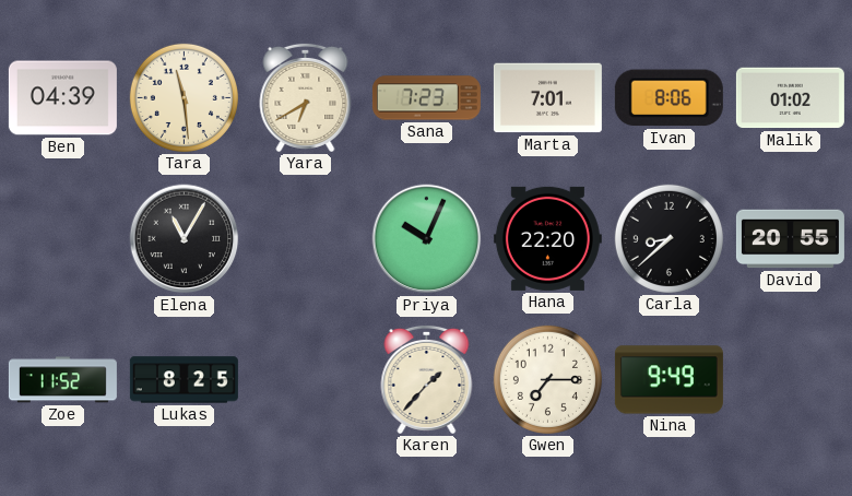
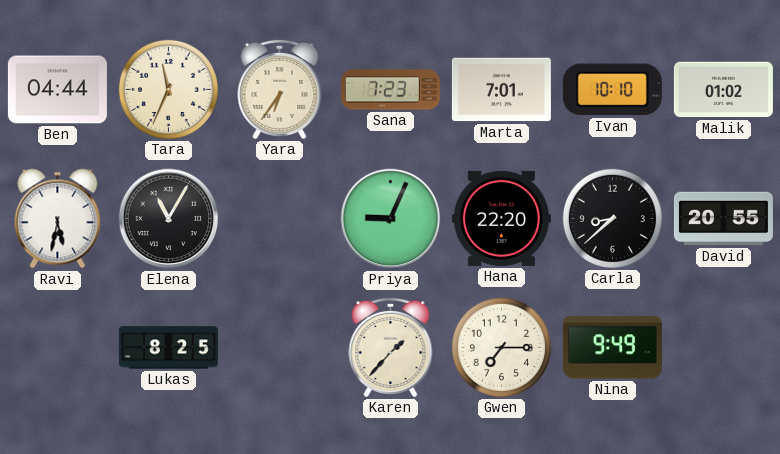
Ben: 04:39 -> 04:44
Tara: 11:29 -> 11:34
Yara: 6:40 -> 6:36
Ivan: 8:06 -> 10:10
Ravi: none -> 5:32
Priya: 10:04 -> 9:04
Zoe: 11:52 -> none
